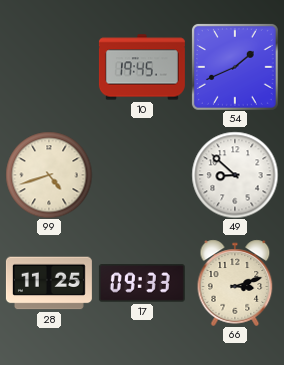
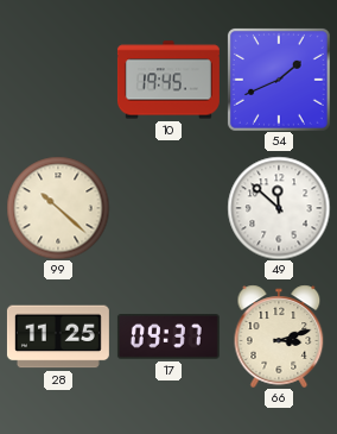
99: 4:42 -> 10:22
49: 8:52 -> 11:52
17: 09:33 -> 09:37
